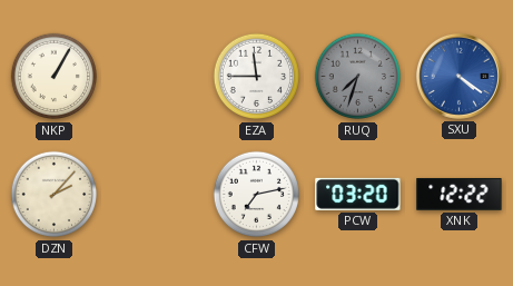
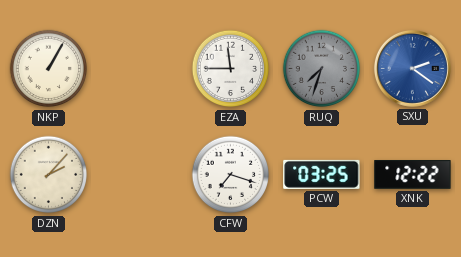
SXU: 4:21 -> 2:21
CFW: 7:13 -> 7:18
PCW: 03:20 -> 03:25
